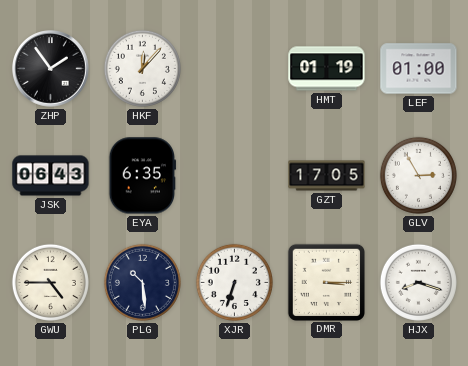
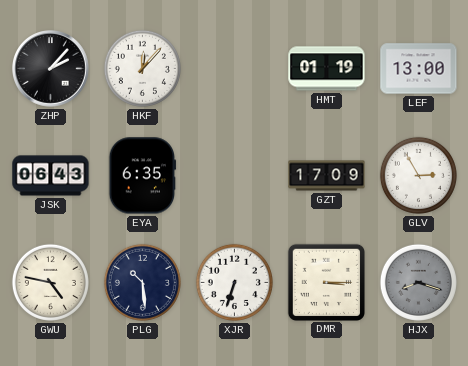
ZHP: 1:54 -> 2:07
LEF: 01:00 -> 13:00
GZT: 17:05 -> 17:09
GWU: 4:45 -> 4:47
HJX dial: white -> grey
